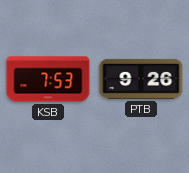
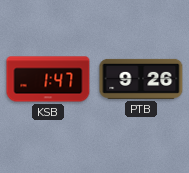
KSB: 7:53 -> 1:47
